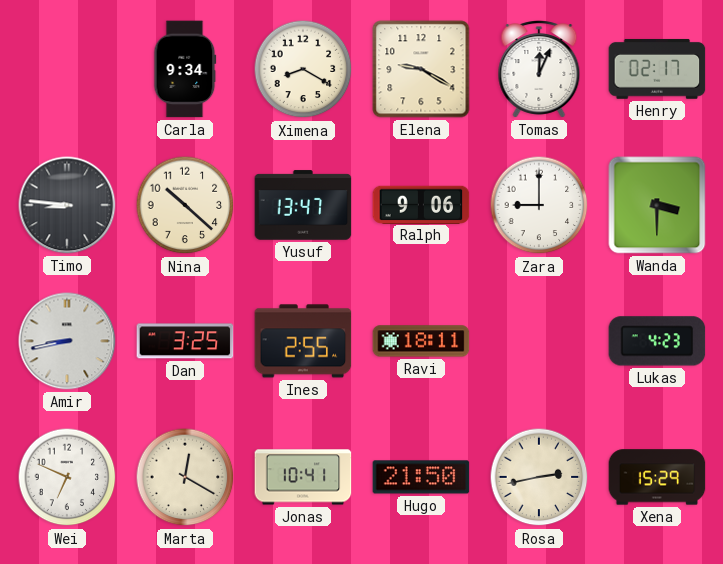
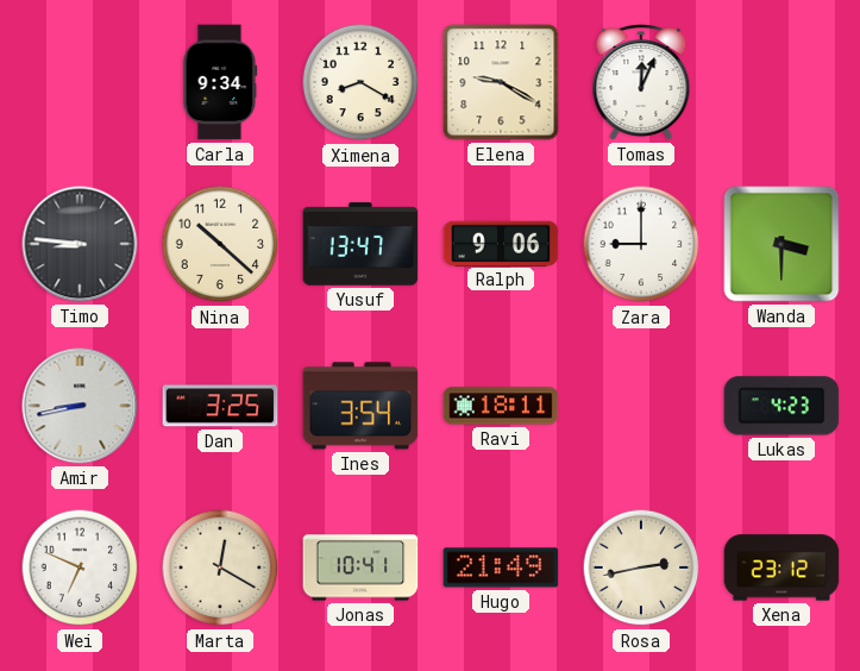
Henry: 02:17 -> none
Ines: 2:55 -> 3:54
Hugo: 21:50 -> 21:49
Xena: 15:29 -> 23:12
